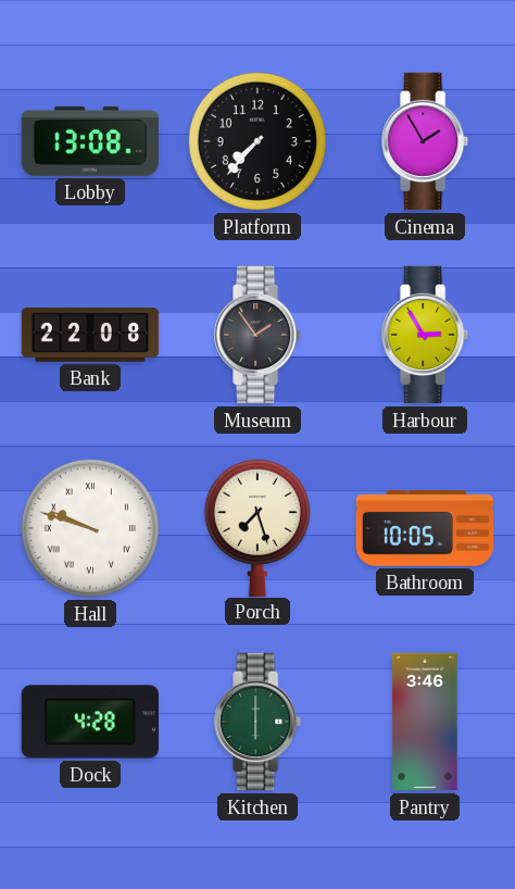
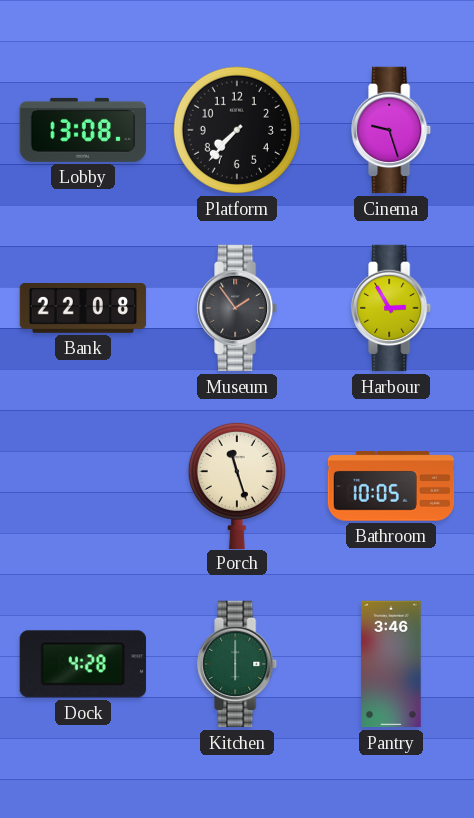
Cinema: 1:55 -> 9:27
Hall: 9:48 -> none
Porch: 7:27 -> 11:27
